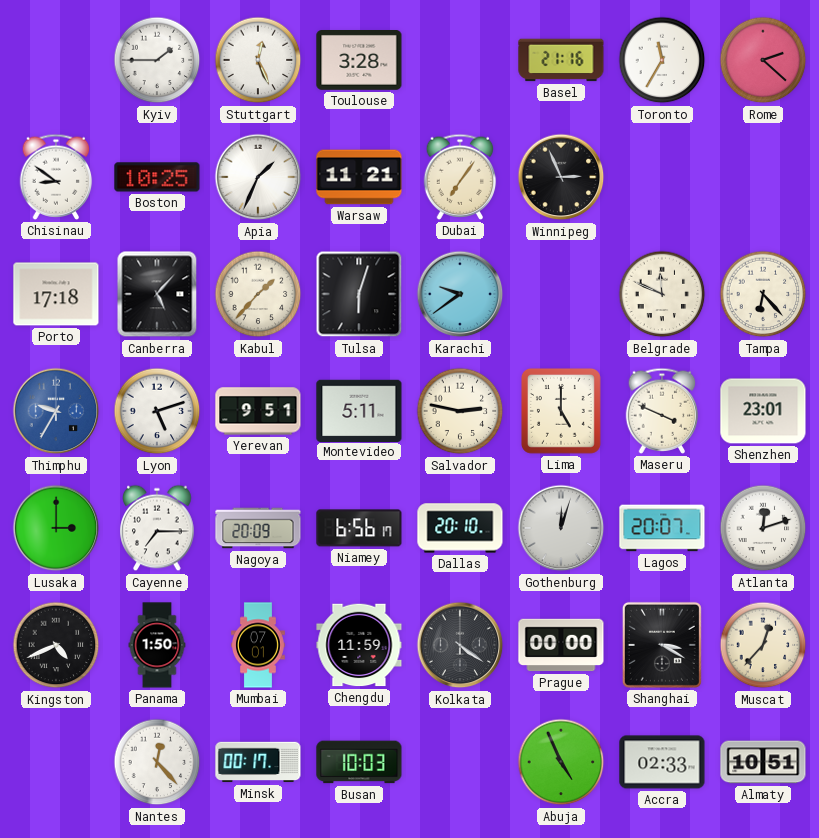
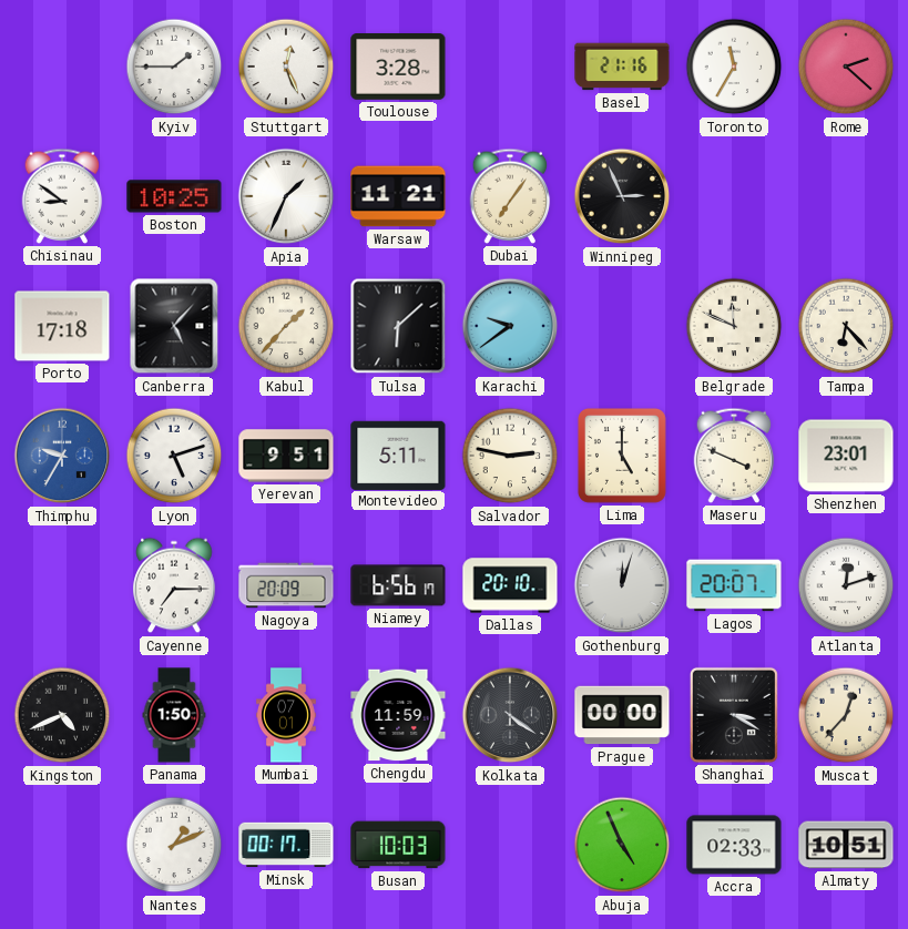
Tulsa: 6:03 -> 6:08
Lusaka: 3:00 -> none
Nantes: 12:23 -> 1:11
